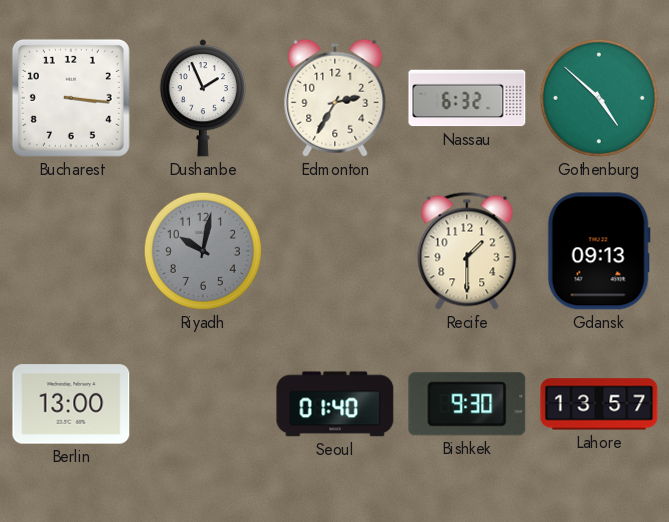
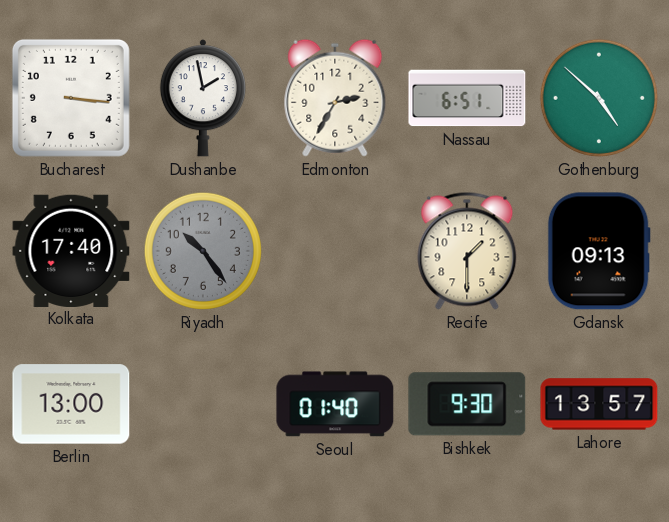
Dushanbe: 1:56 -> 1:58
Nassau: 6:32 -> 6:51
Kolkata: none -> 17:40
Riyadh: 10:02 -> 10:24
